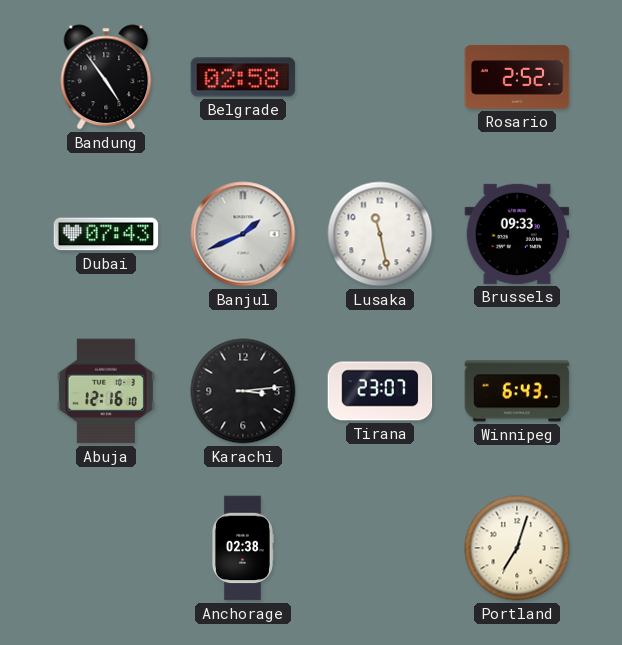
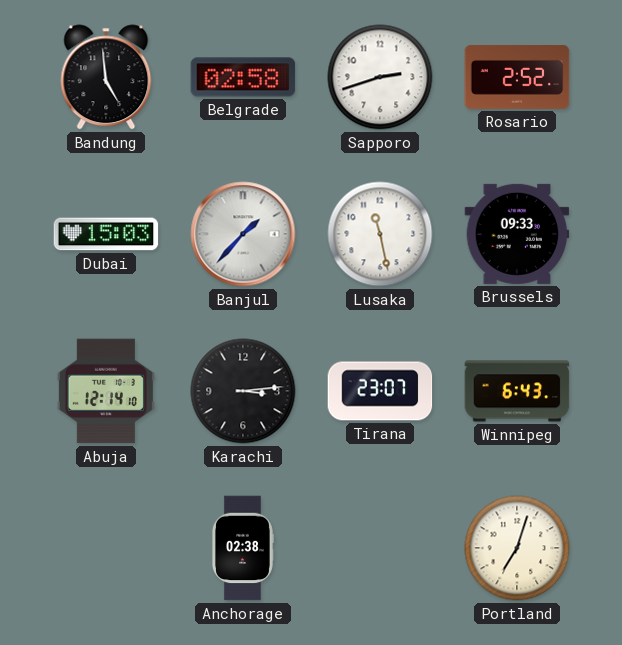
Bandung: 4:54 -> 4:59
Sapporo: none -> 2:42
Dubai: 07:43 -> 15:03
Banjul: 1:41 -> 1:37
Abuja: 12:16 -> 12:14
